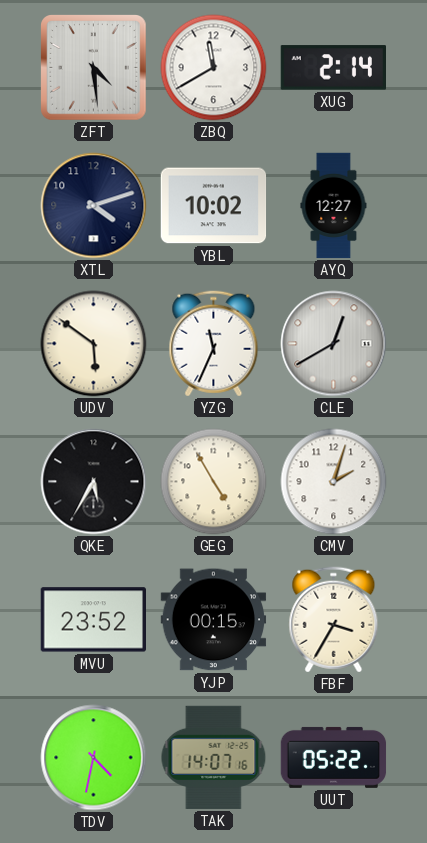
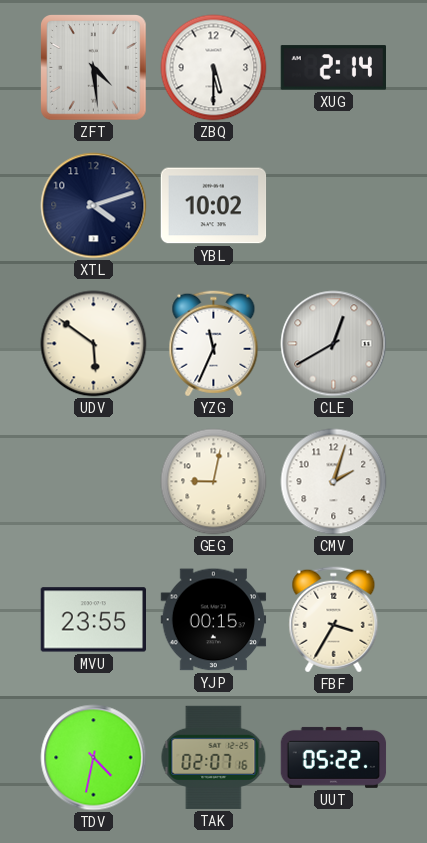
ZBQ: 11:40 -> 5:30
AYQ: 12:27 -> none
QKE: 5:35 -> none
GEG: 4:55 -> 9:02
MVU: 23:52 -> 23:55
TAK: 14:07 -> 02:07
